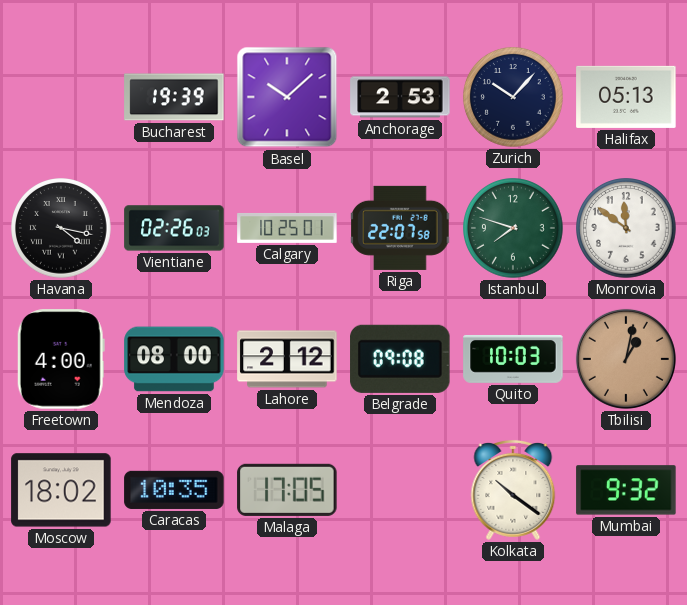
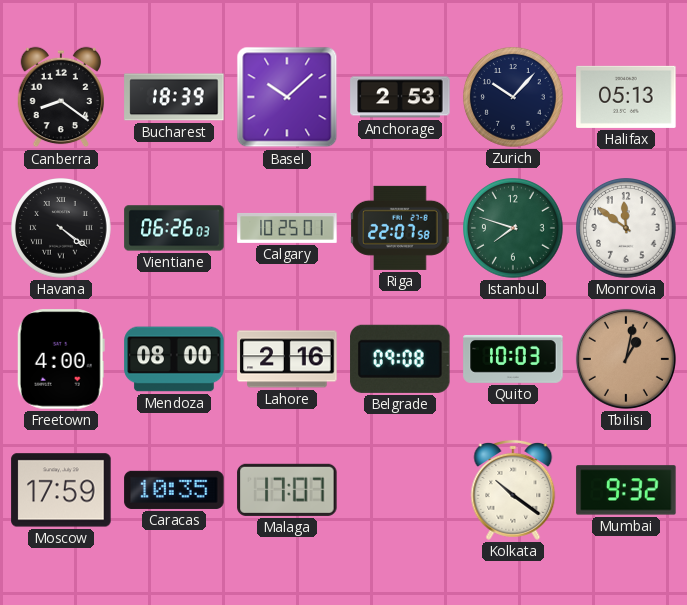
Canberra: none -> 8:21
Bucharest: 19:39 -> 18:39
Havana: 4:17 -> 4:21
Vientiane: 02:26 -> 06:26
Lahore: 2:12 -> 2:16
Moscow: 18:02 -> 17:59
Malaga: 17:05 -> 17:07
